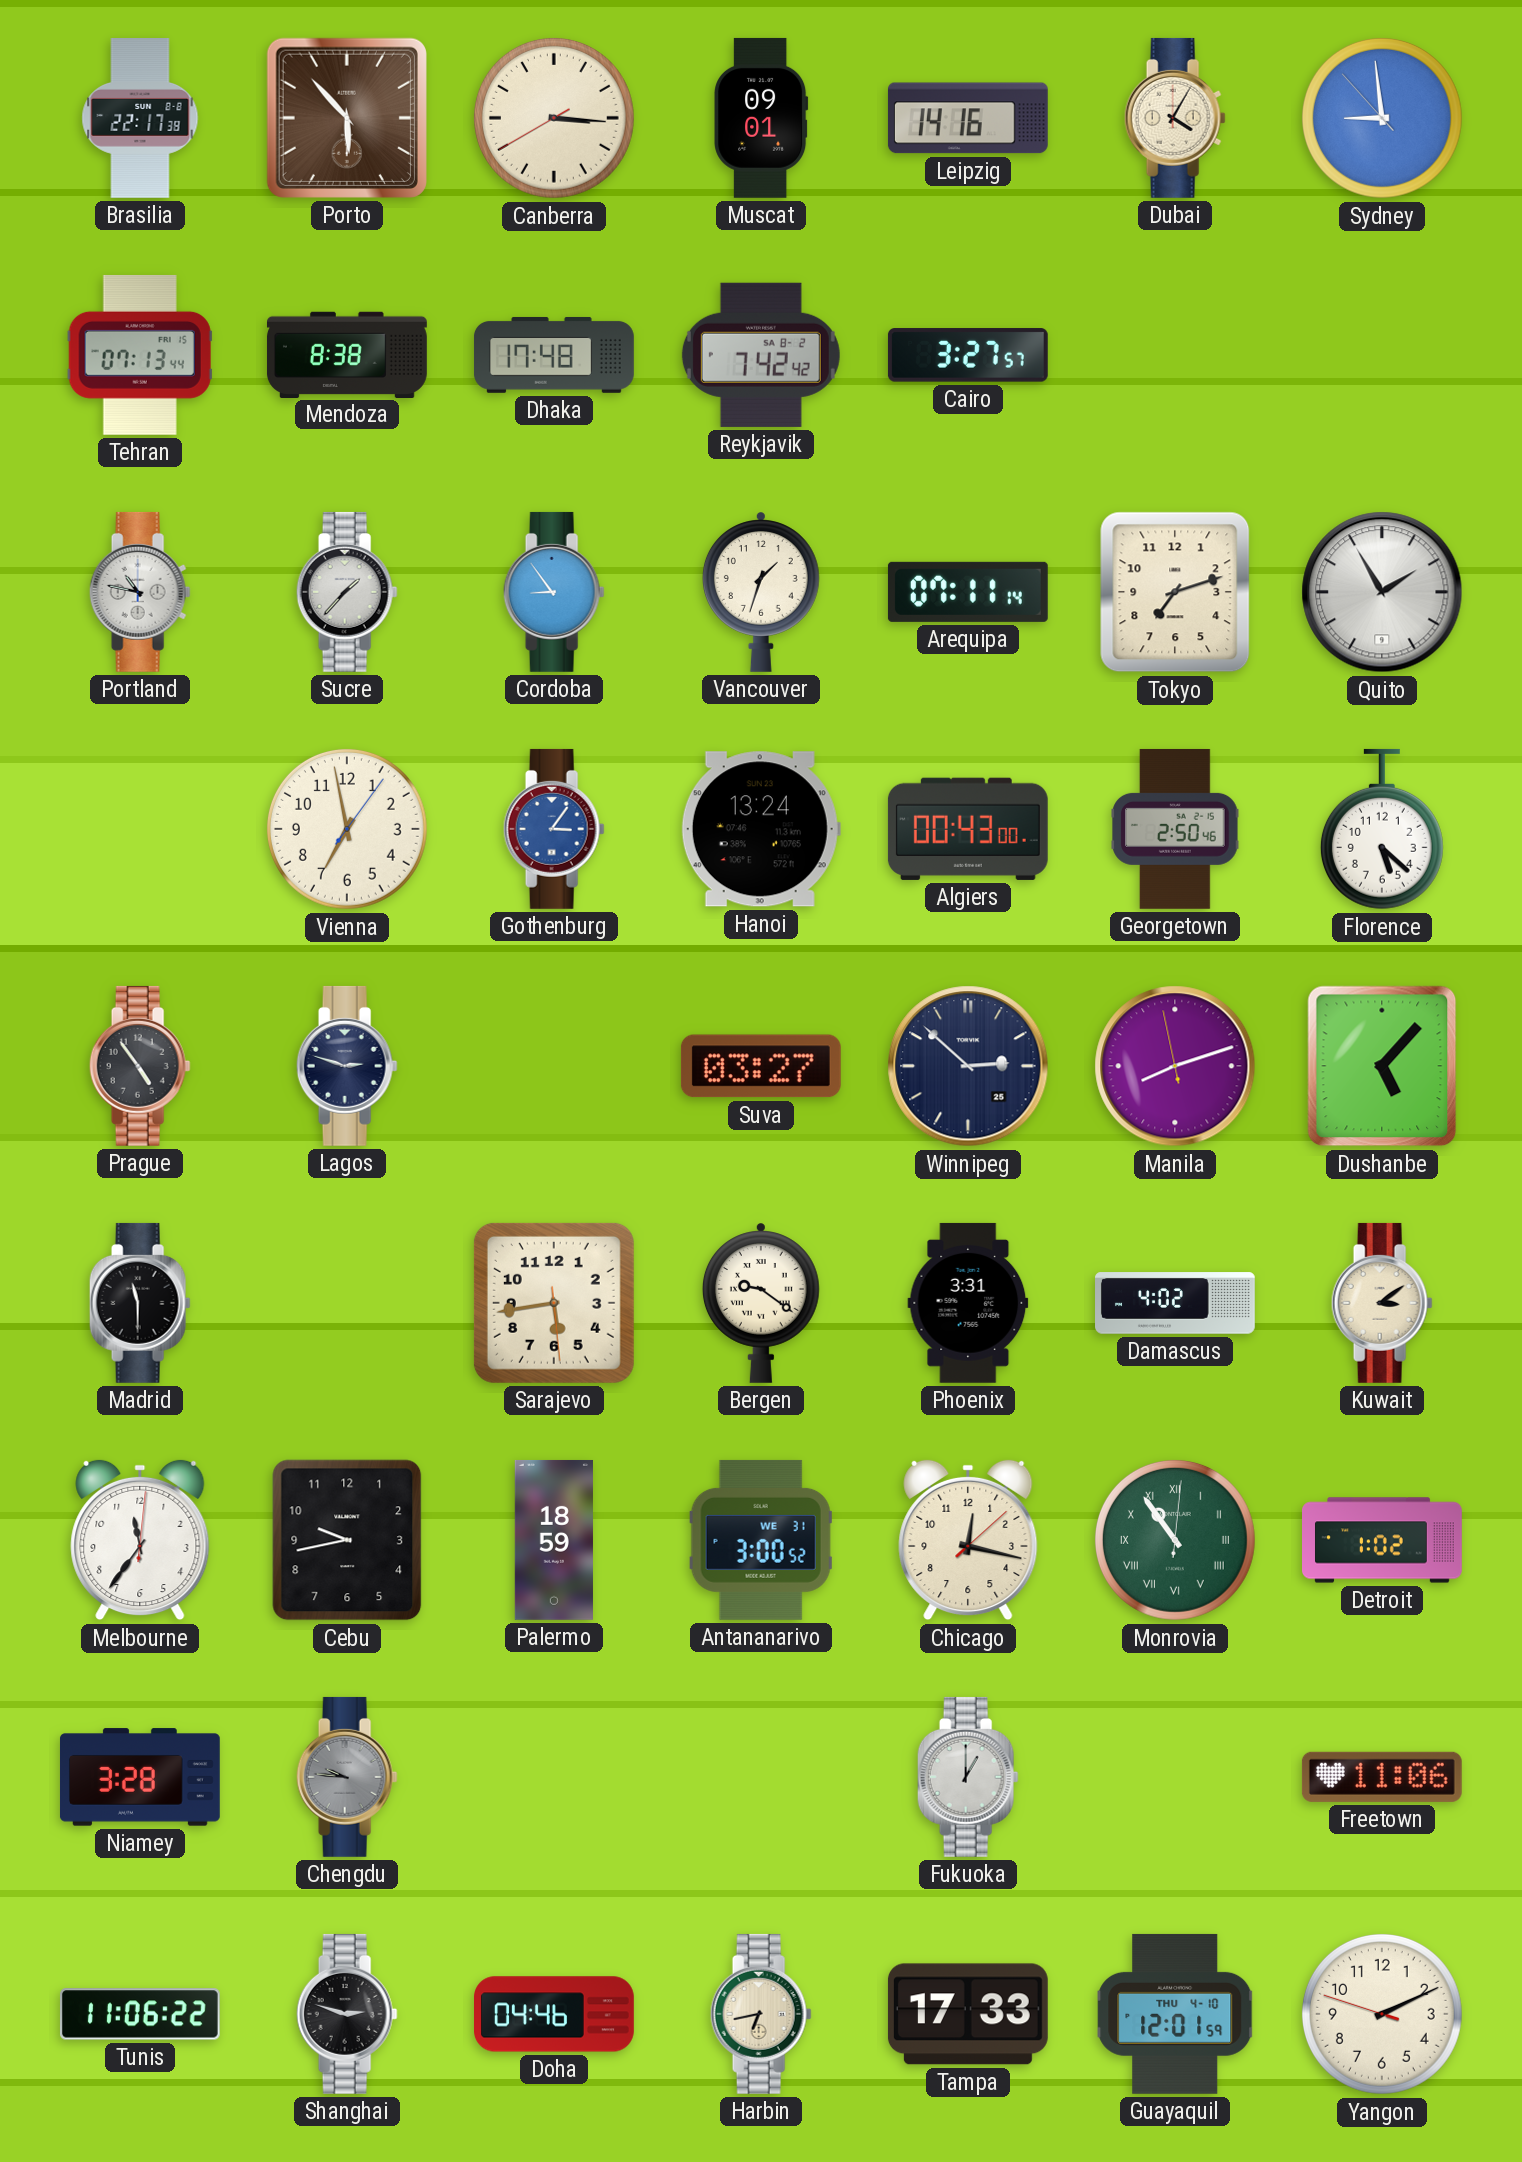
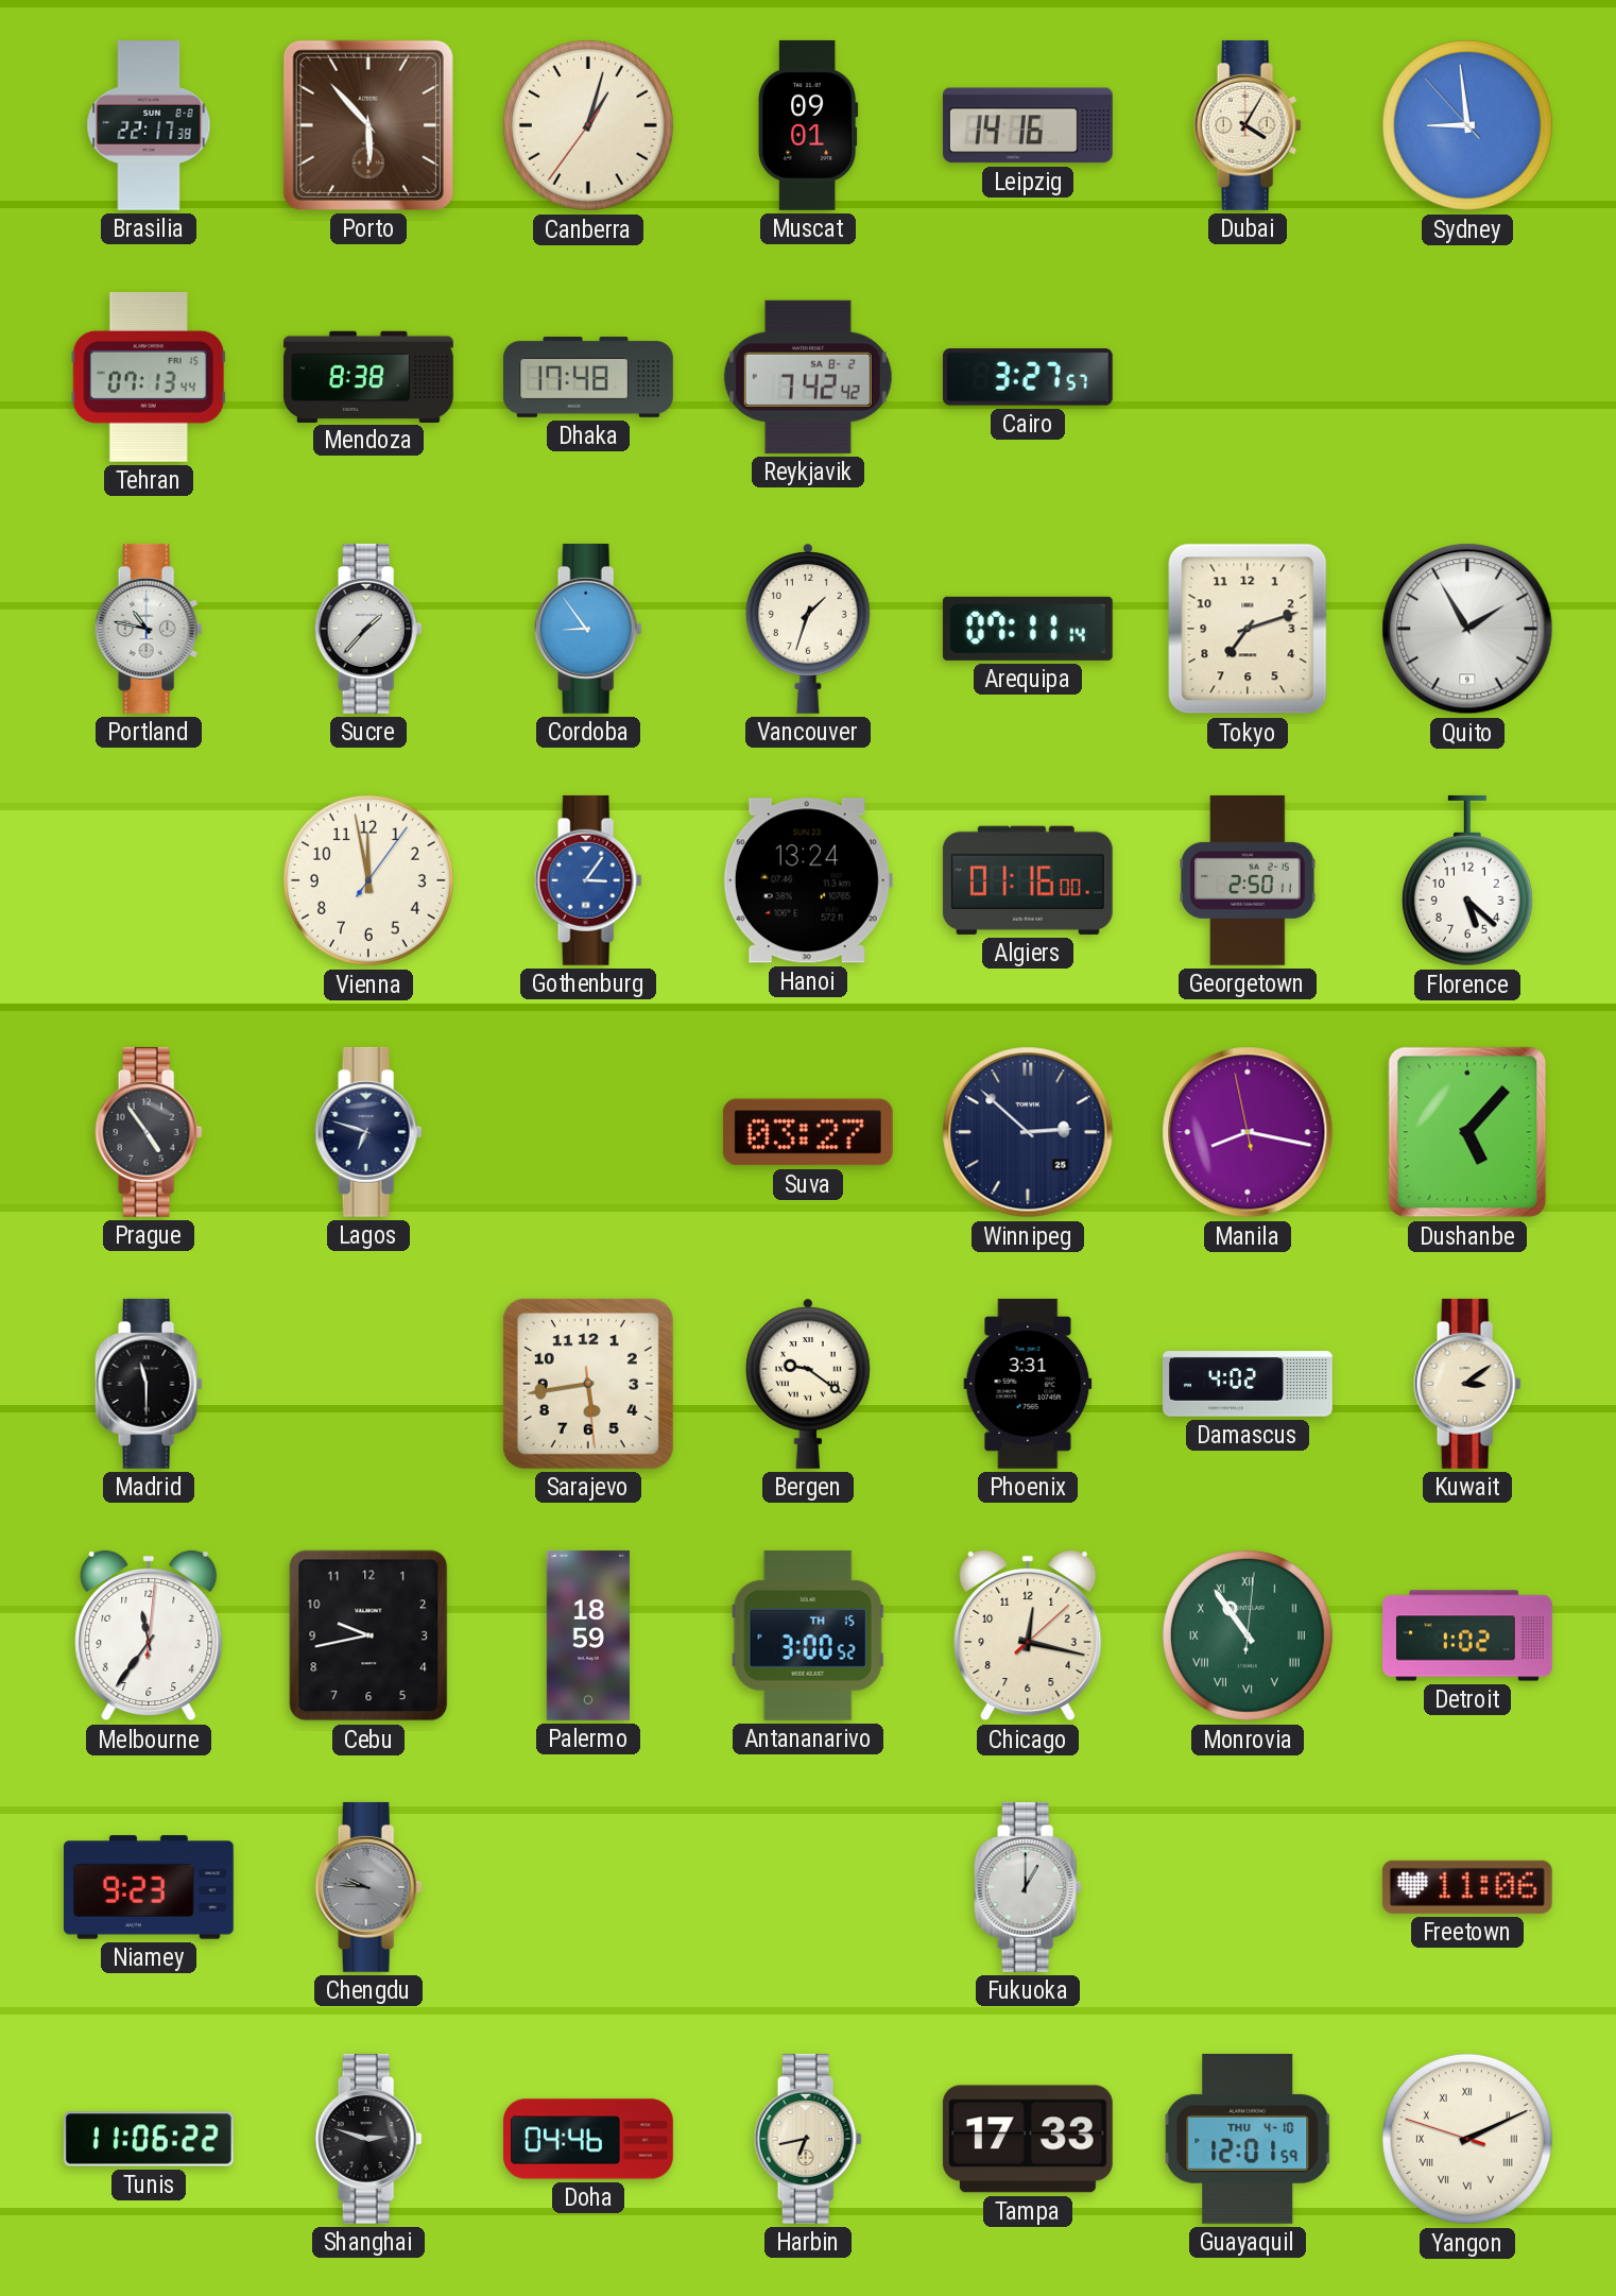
Canberra: 3:15 -> 1:02
Vienna: 6:58 -> 11:58
Algiers: 00:43 -> 01:16
Georgetown: 2:50:46 -> 2:50:11
Lagos: 2:48 -> 6:48
Manila: 8:11 -> 8:16
Antananarivo date: WE 31 -> TH 15
Niamey: 3:28 -> 9:23
Yangon numerals: Arabic -> Roman
